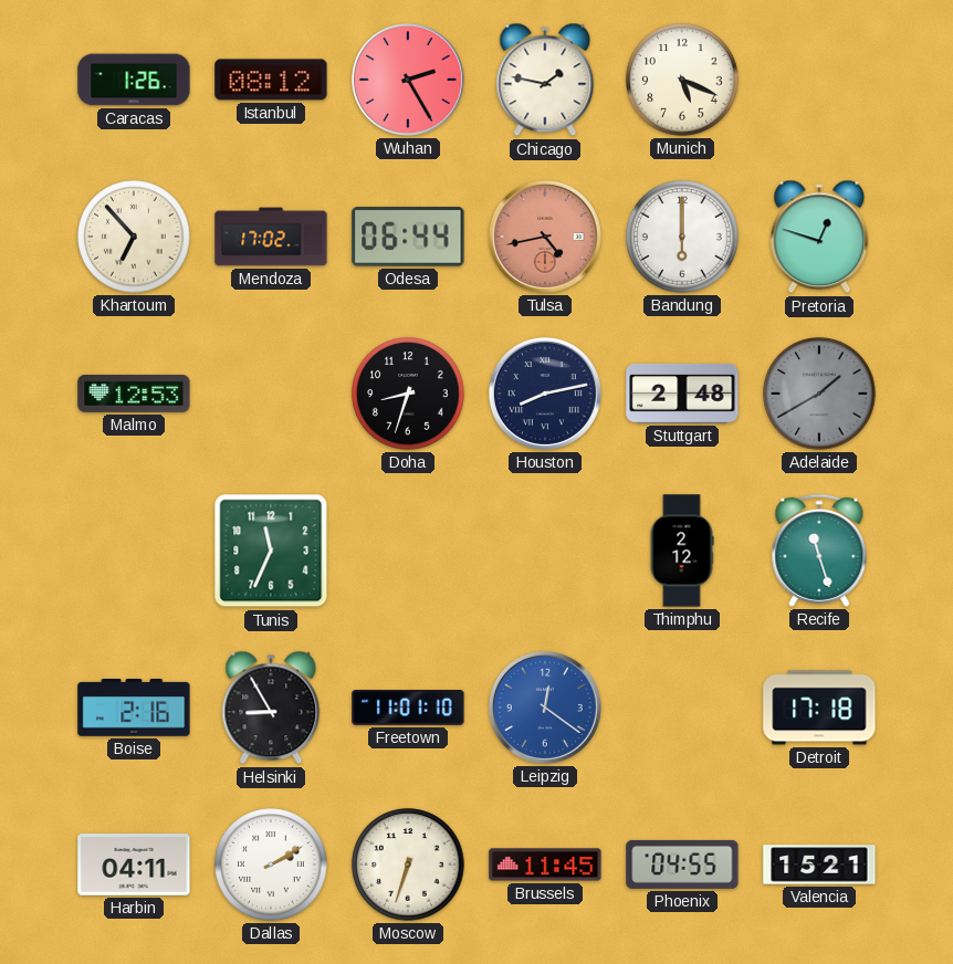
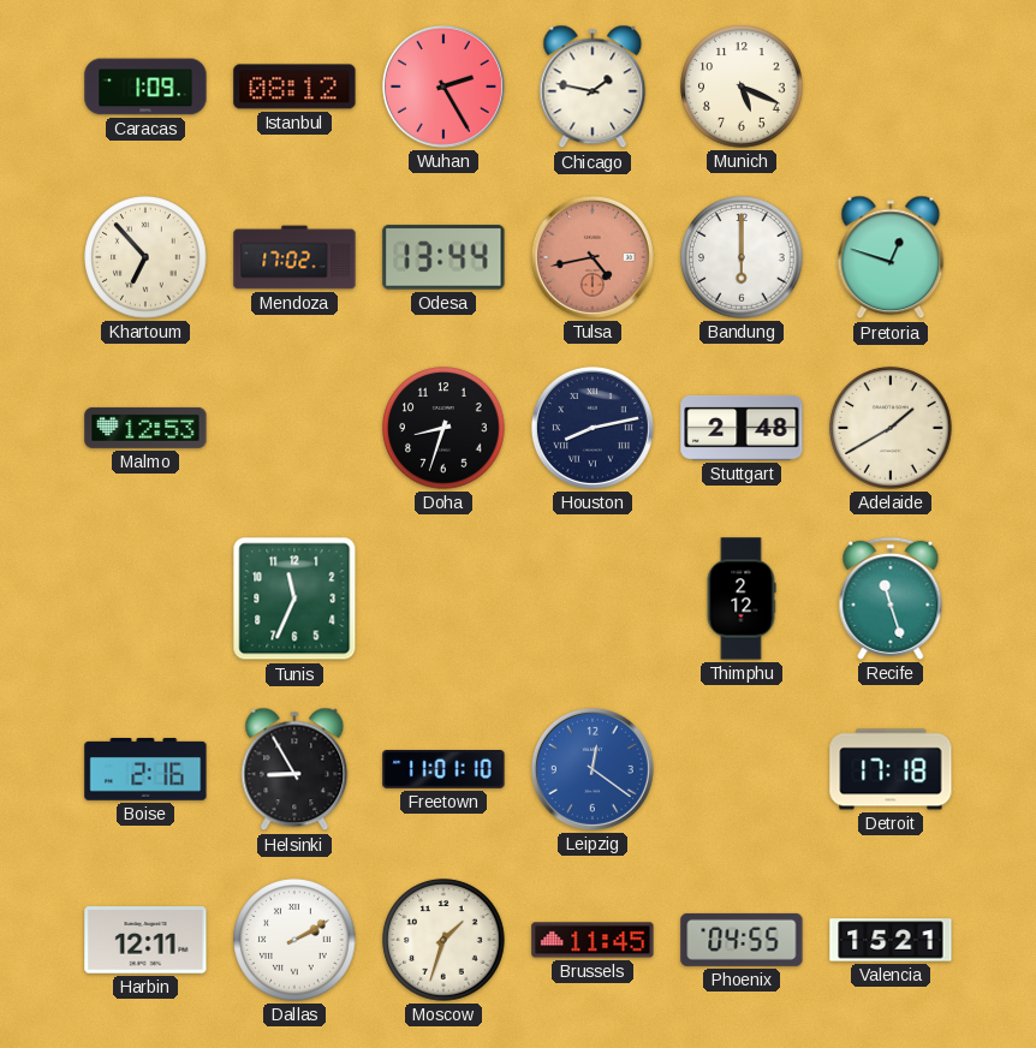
Caracas: 1:26 -> 1:09
Odesa: 06:44 -> 13:44
Adelaide dial: grey -> cream
Harbin: 04:11 -> 12:11
Moscow: 6:33 -> 1:33
